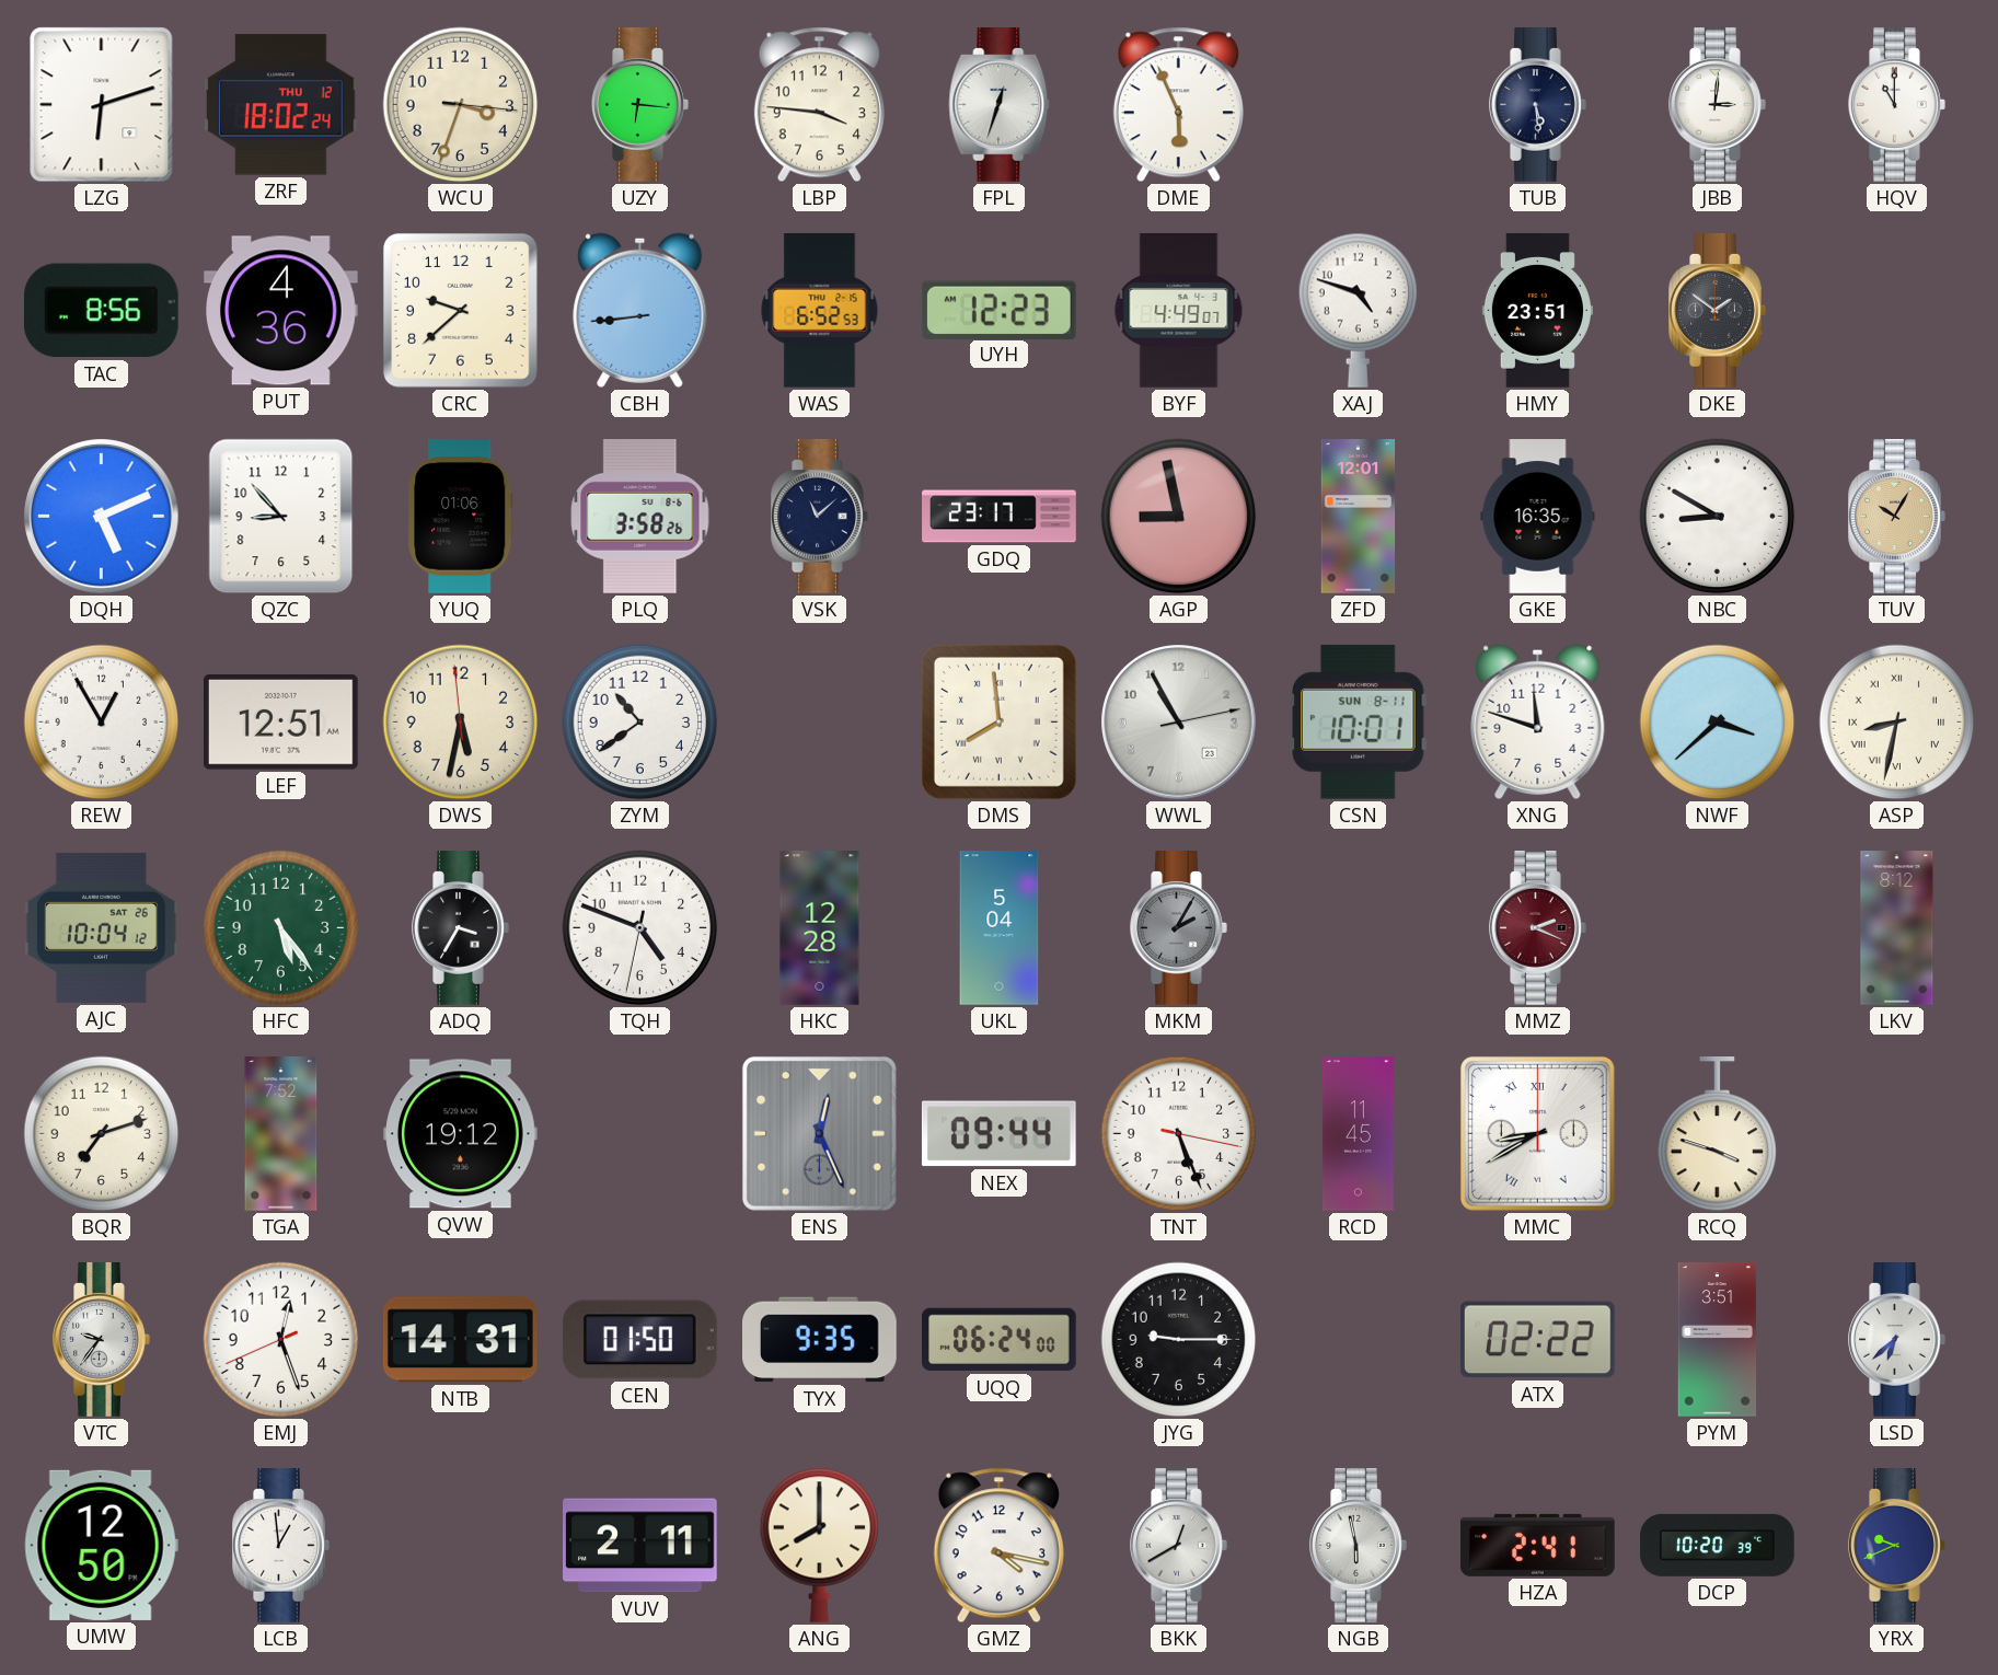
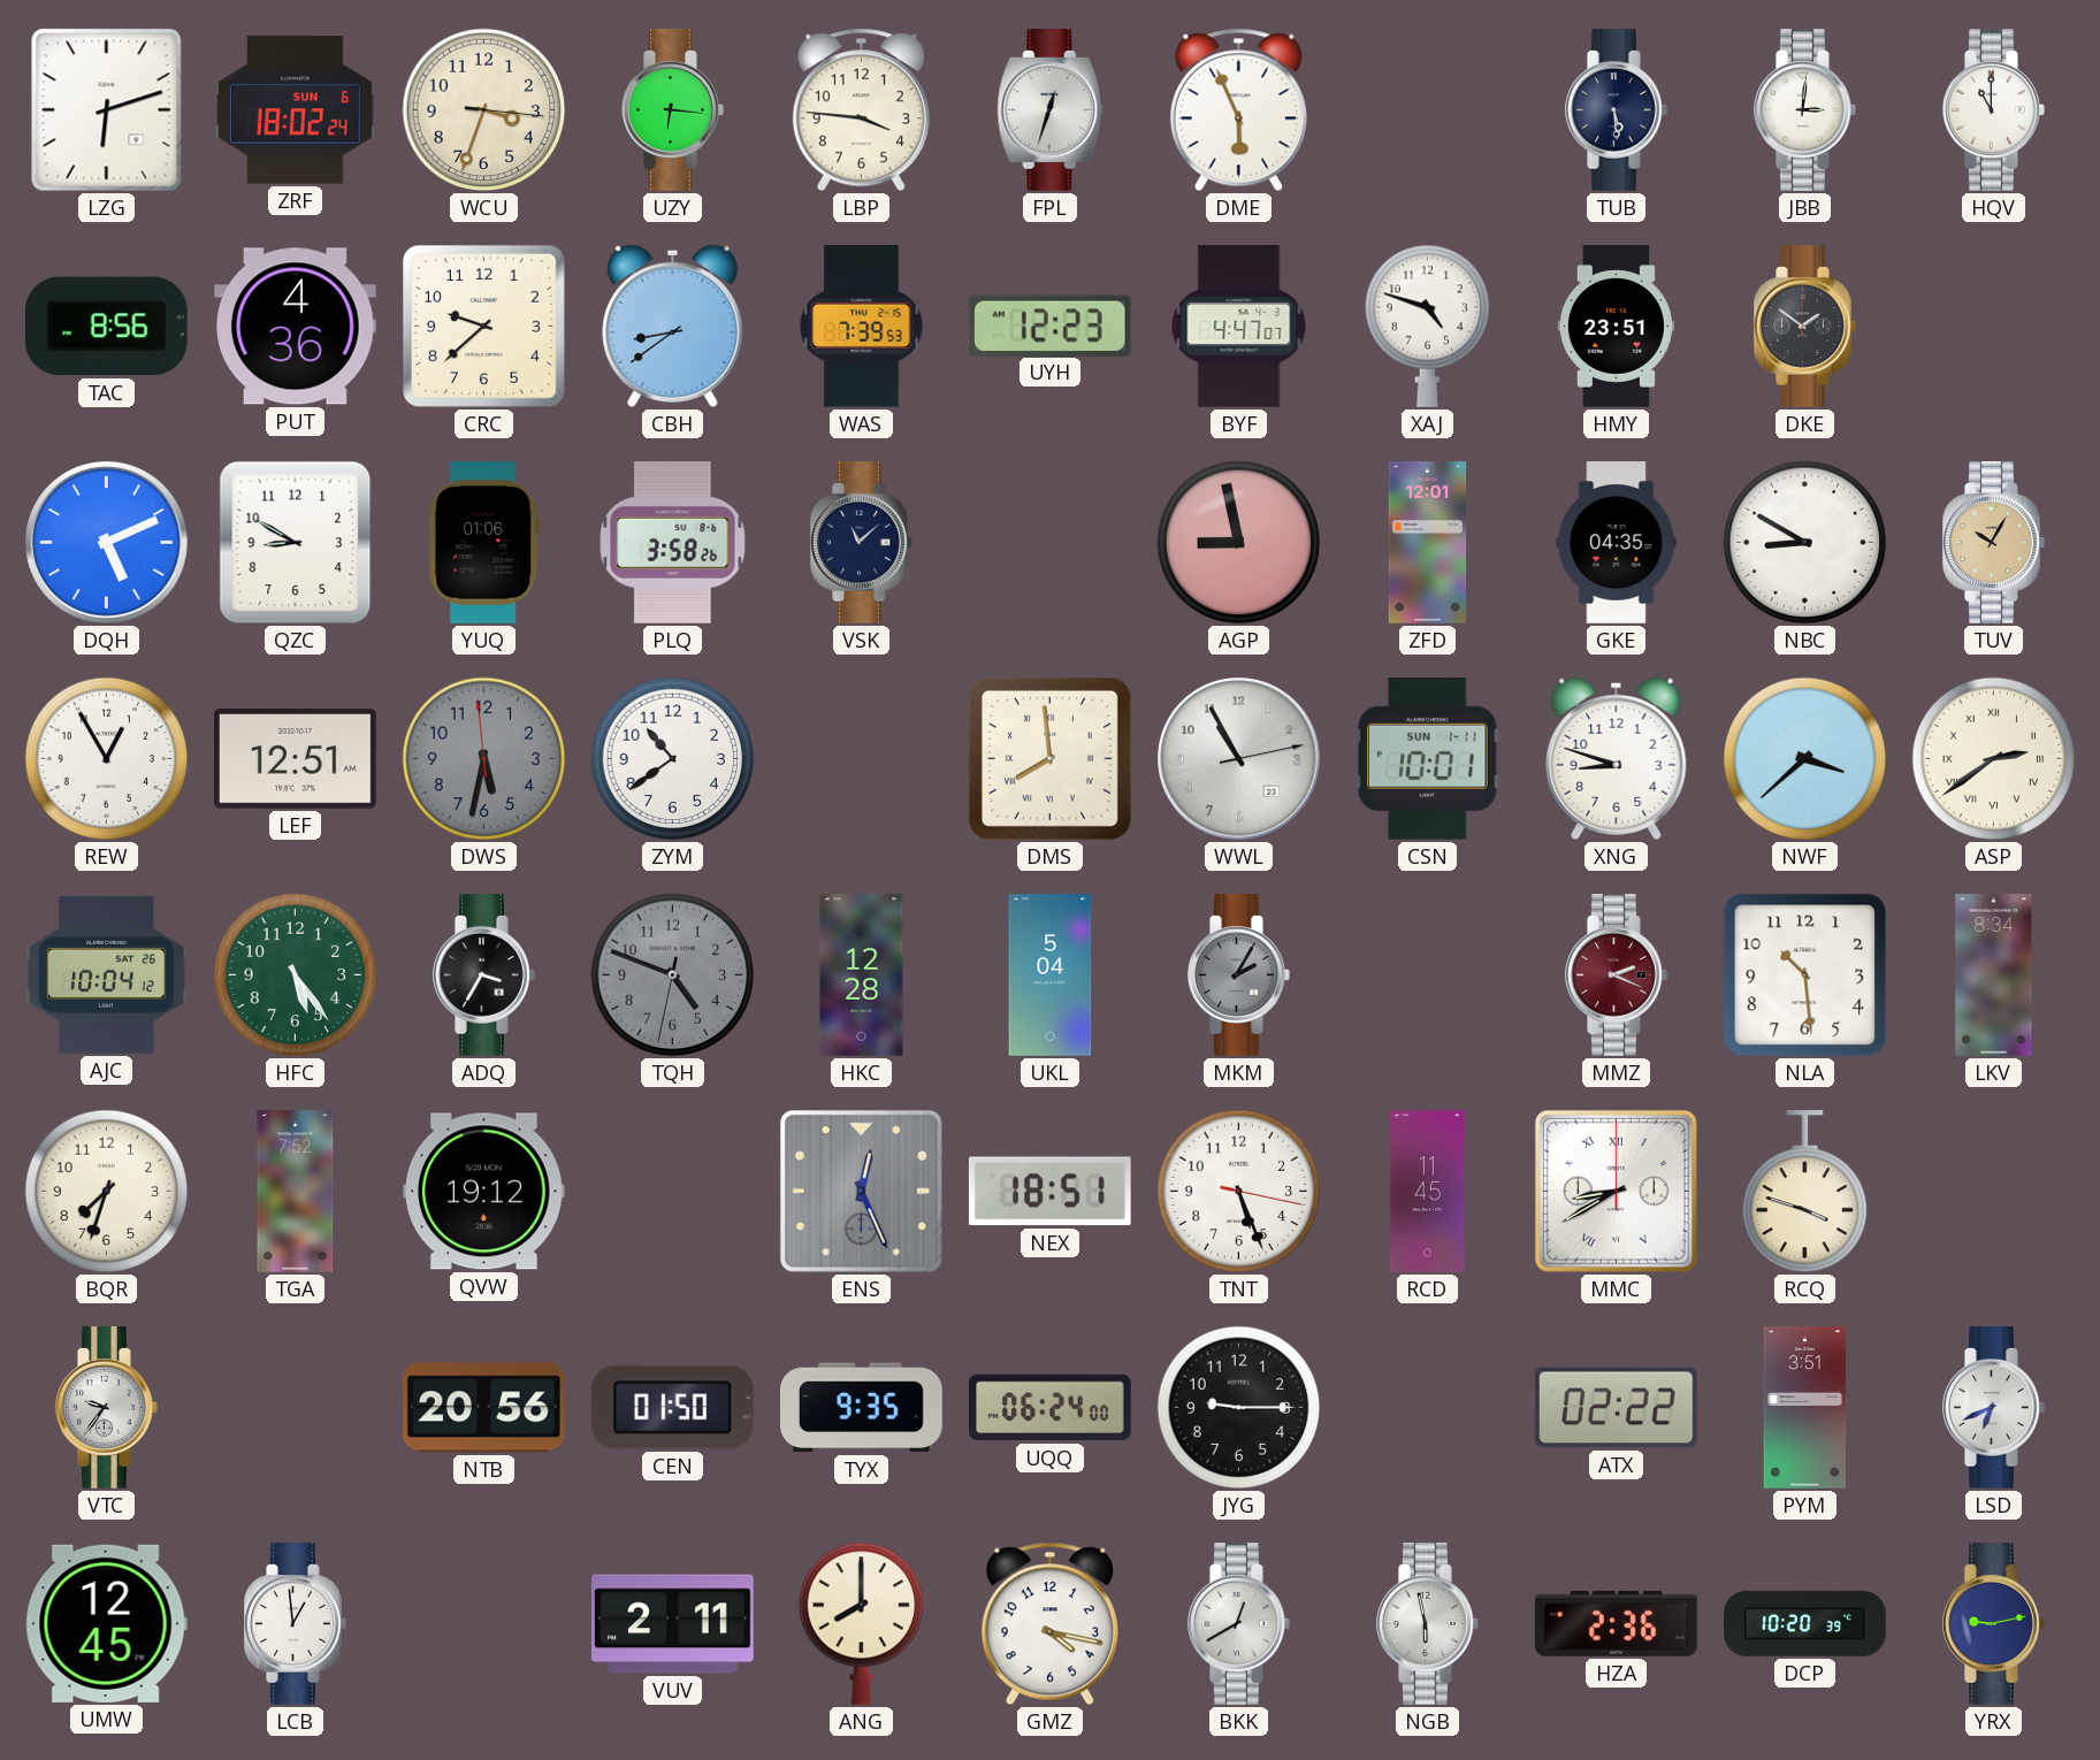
ZRF date: THU 12 -> SUN 6
CBH: 8:44 -> 8:39
WAS: 6:52 -> 7:39
BYF: 4:49 -> 4:47
QZC: 8:53 -> 8:50
GDQ: 23:17 -> none
GKE: 16:35 -> 04:35
DWS dial: cream -> grey
CSN date: SUN 8-11 -> SUN 1-11
XNG: 11:48 -> 8:48
ASP: 8:32 -> 2:39
TQH dial: white -> grey
NLA: none -> 10:29
LKV: 8:12 -> 8:34
BQR: 7:12 -> 7:33
NEX: 09:44 -> 18:51
EMJ: 12:26 -> none
NTB: 14:31 -> 20:56
LSD: 6:38 -> 6:41
UMW: 12:50 -> 12:45
HZA: 2:41 -> 2:36
YRX: 9:41 -> 9:13
